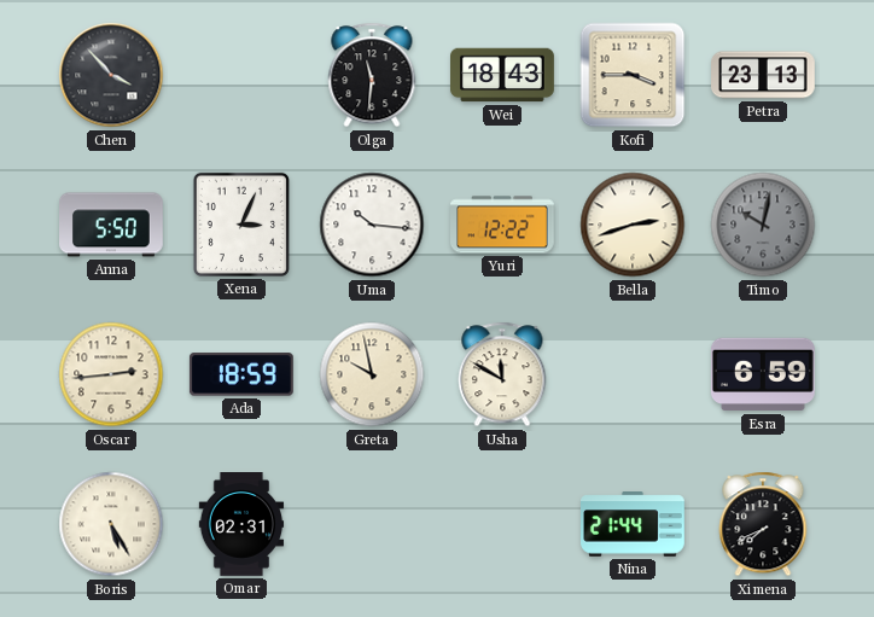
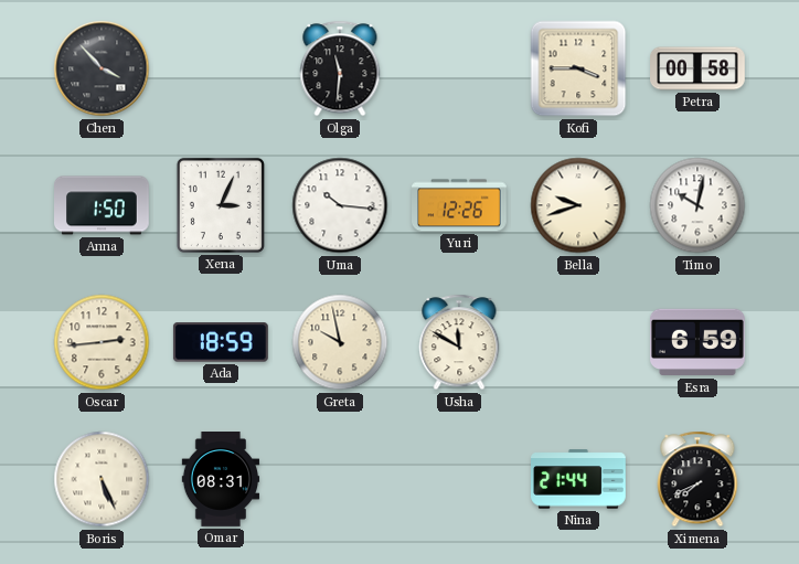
Wei: 18:43 -> none
Petra: 23:13 -> 00:58
Anna: 5:50 -> 1:50
Yuri: 12:22 -> 12:26
Bella: 2:42 -> 9:42
Timo dial: grey -> white
Boris: 5:25 -> 5:26
Omar: 02:31 -> 08:31
